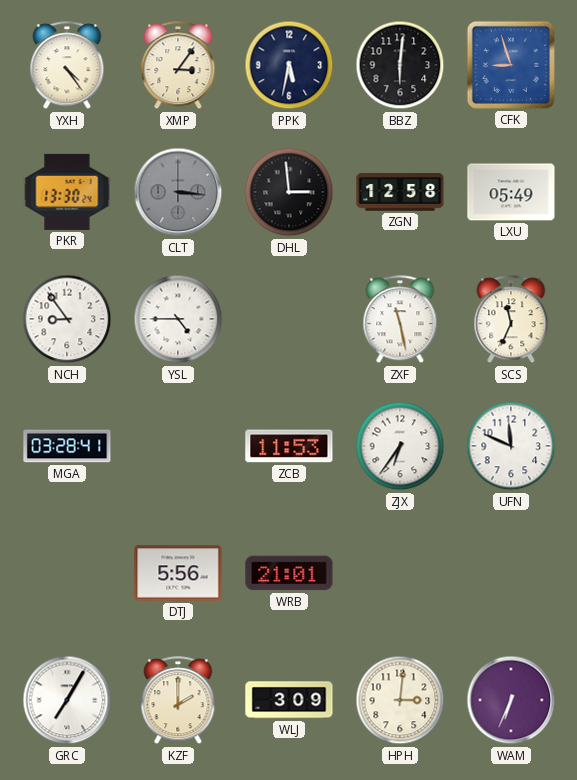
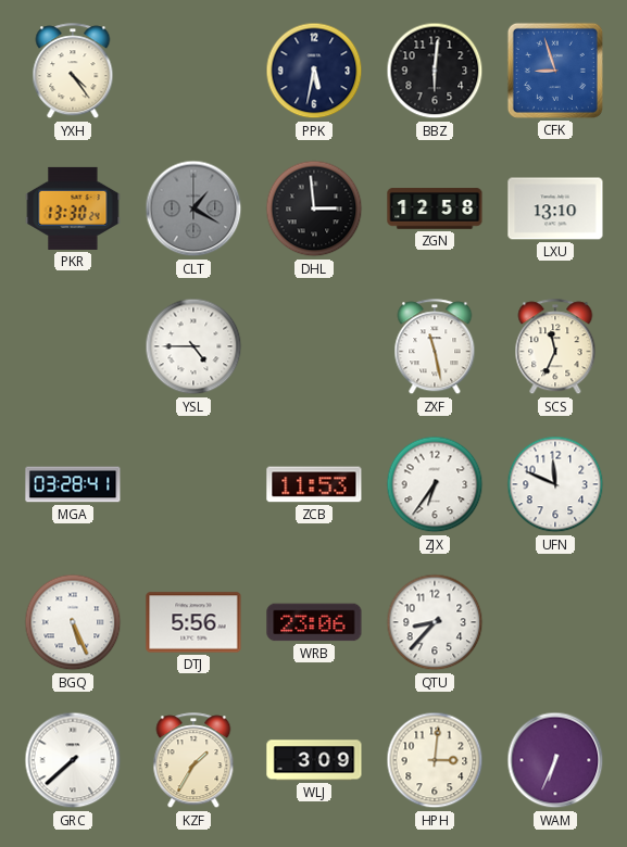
XMP: 3:06 -> none
CLT: 3:16 -> 1:20
LXU: 05:49 -> 13:10
NCH: 8:54 -> none
BGQ: none -> 5:26
WRB: 21:01 -> 23:06
QTU: none -> 8:37
GRC: 7:05 -> 7:38
KZF: 2:00 -> 1:35
